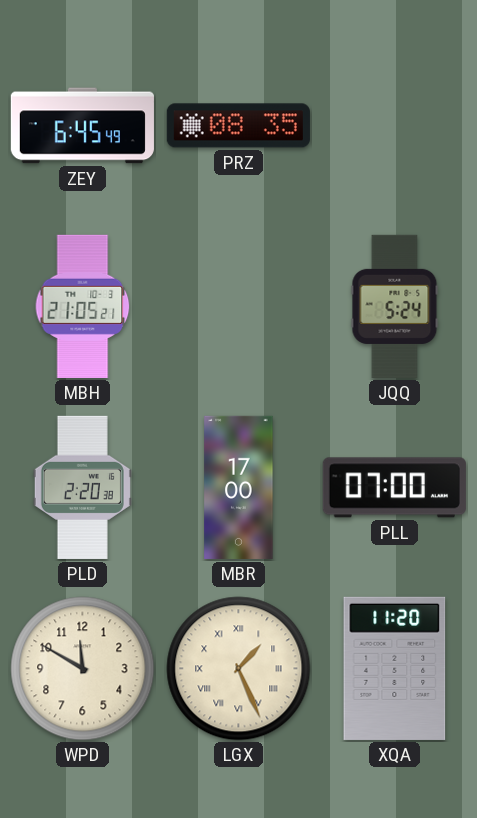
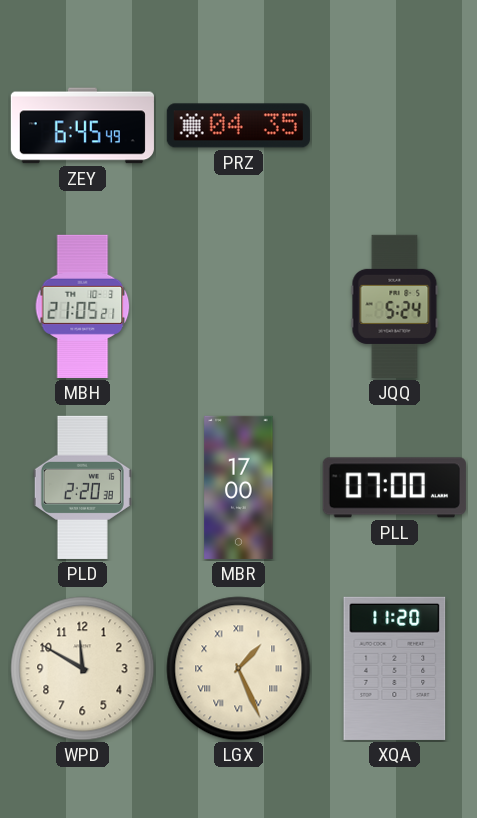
PRZ: 08:35 -> 04:35
